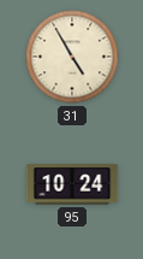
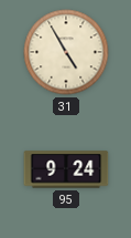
95: 10:24 -> 9:24
